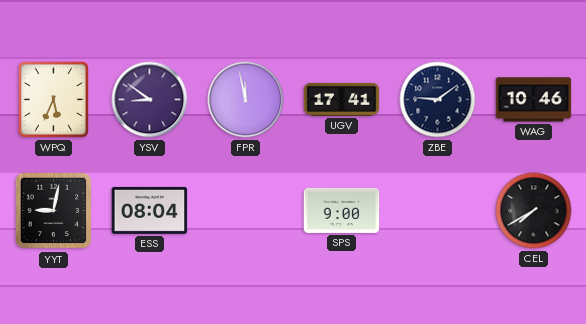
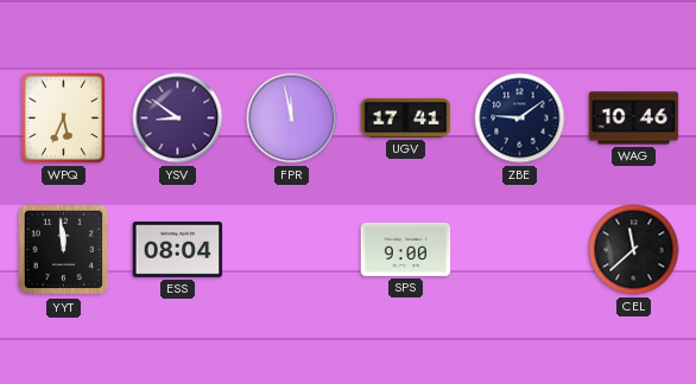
YYT: 9:02 -> 11:59
CEL: 7:40 -> 11:38
